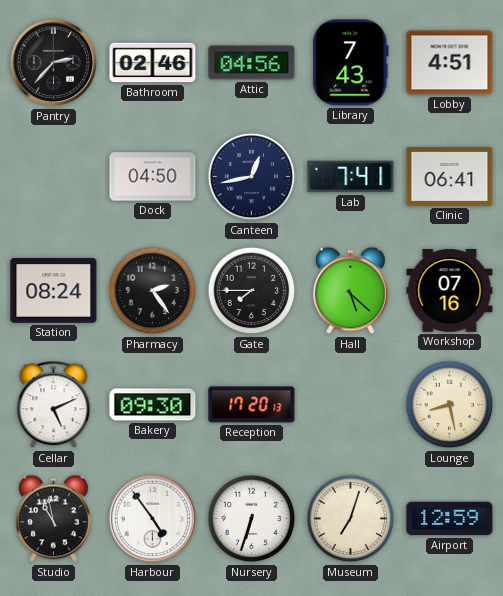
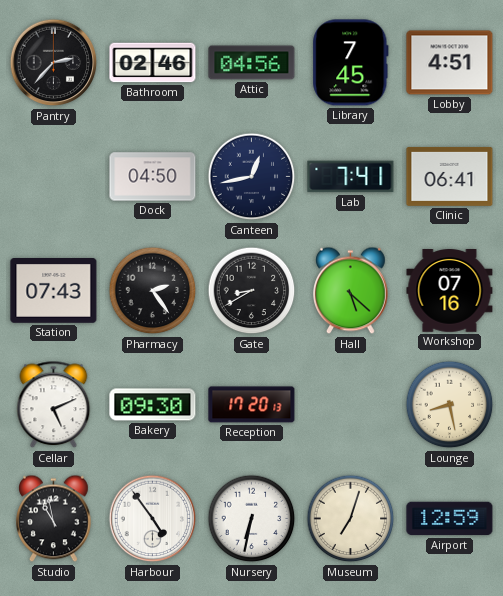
Library: 7:43 -> 7:45
Station: 08:24 -> 07:43
Gate: 7:45 -> 8:40
Nursery: 6:33 -> 6:32
